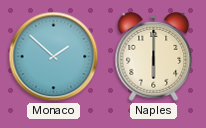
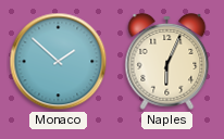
Naples: 6:00 -> 6:04
